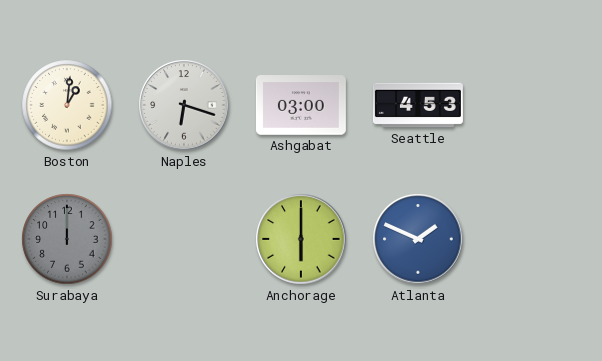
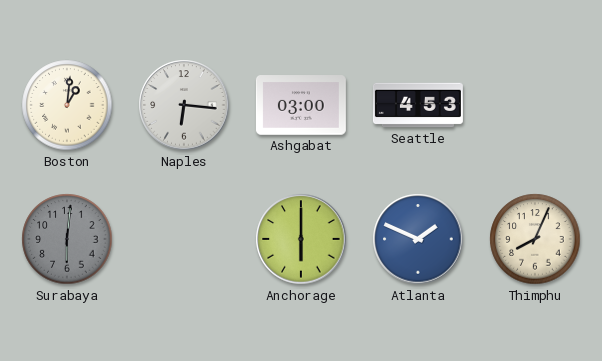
Naples: 6:18 -> 6:16
Surabaya: 12:00 -> 6:01
Thimphu: none -> 8:04
